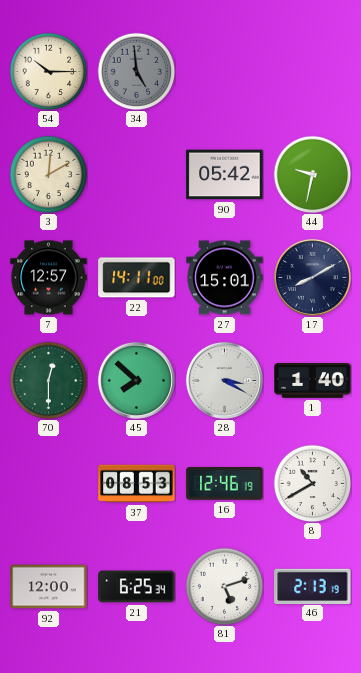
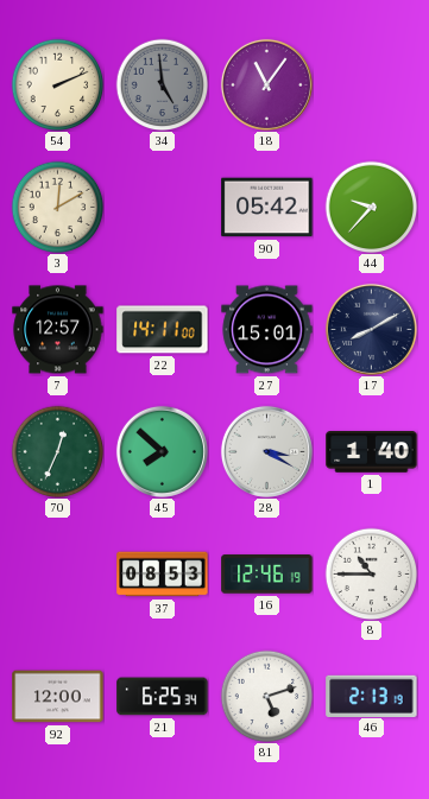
54: 10:15 -> 2:11
18: none -> 11:06
44: 9:32 -> 9:37
70: 12:30 -> 12:34
8: 10:40 -> 10:45
